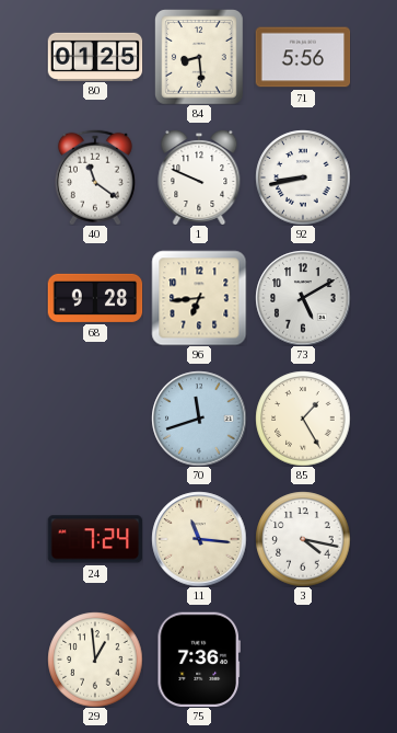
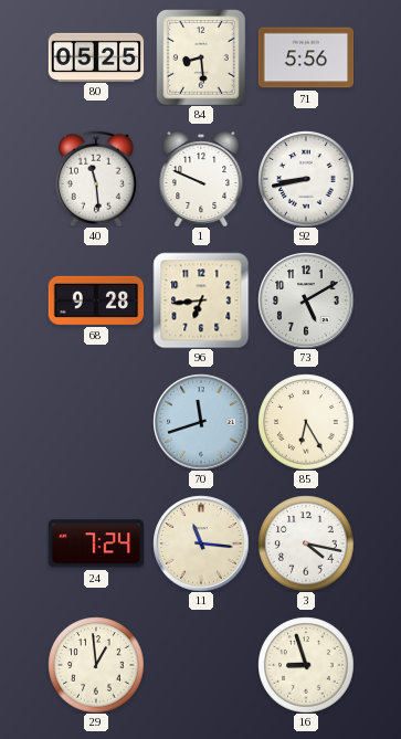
80: 01:25 -> 05:25
40: 11:21 -> 11:29
85: 1:25 -> 6:25
75: 7:36 -> none
16: none -> 8:57
